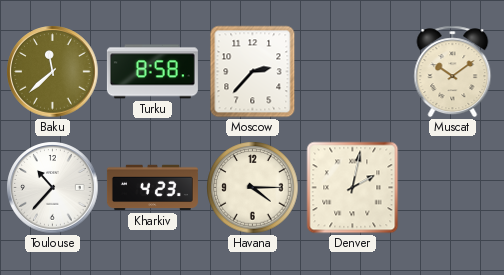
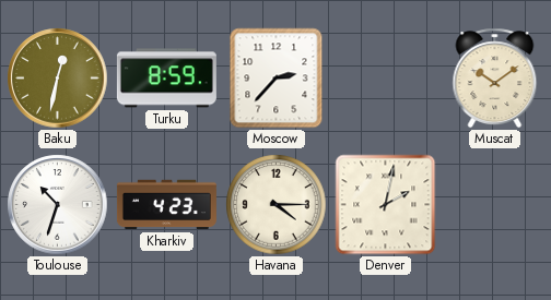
Baku: 11:38 -> 12:32
Turku: 8:58 -> 8:59
Toulouse: 10:37 -> 10:33
